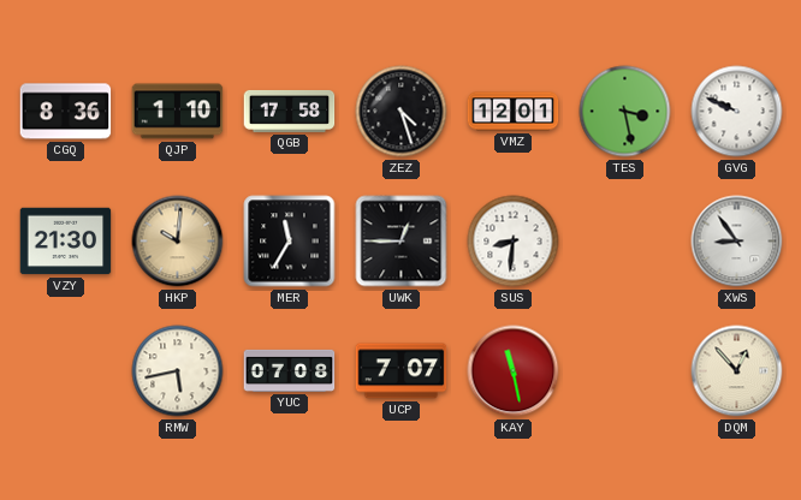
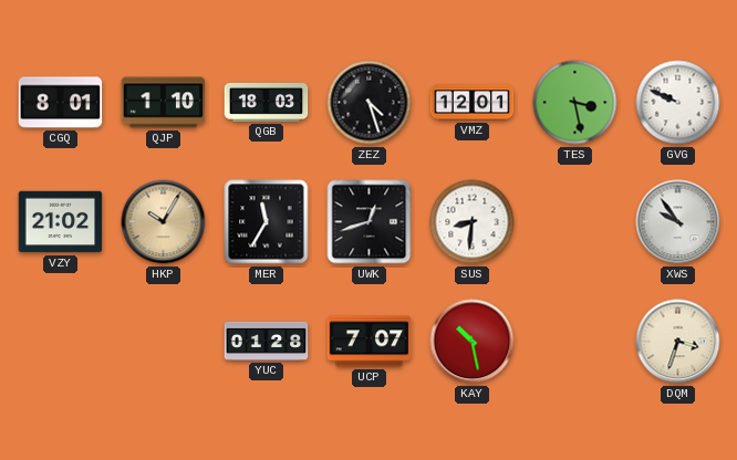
CGQ: 8:36 -> 8:01
QGB: 17:58 -> 18:03
VZY: 21:30 -> 21:02
HKP: 10:01 -> 10:05
UWK: 12:45 -> 12:42
XWS: 8:54 -> 9:54
RMW: 5:43 -> none
YUC: 07:08 -> 01:28
KAY: 11:28 -> 10:28
DQM: 12:53 -> 3:33
